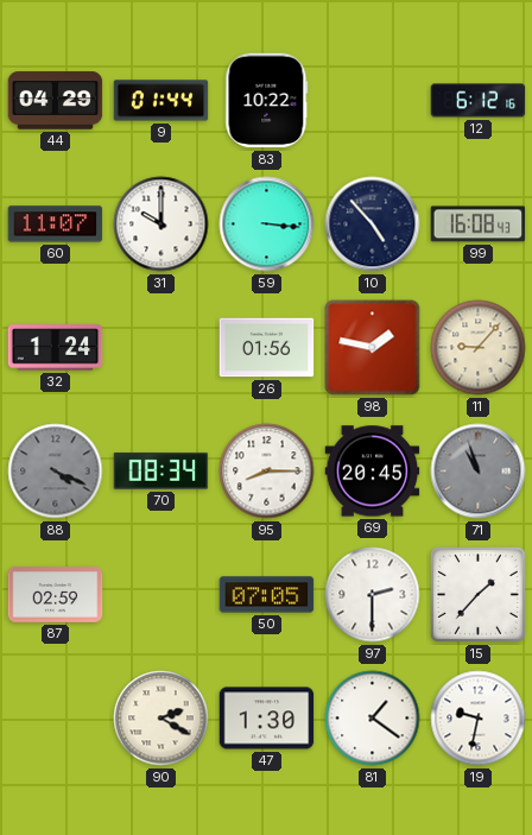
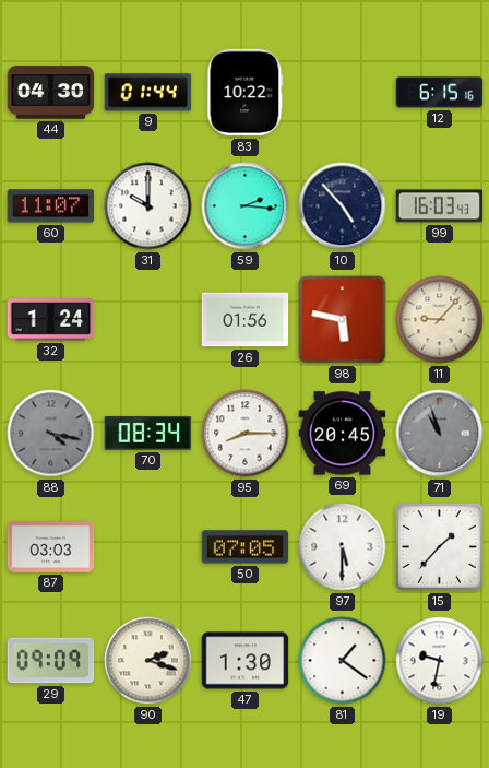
44: 04:29 -> 04:30
12: 6:12 -> 6:15
59: 3:16 -> 2:16
99: 16:08 -> 16:03
98: 1:47 -> 5:47
88: 4:19 -> 4:17
87: 02:59 -> 03:03
97: 2:30 -> 5:30
29: none -> 09:09
90: 2:20 -> 2:18
